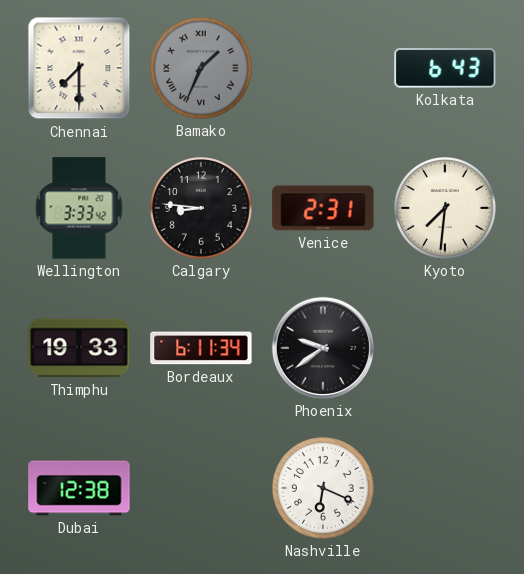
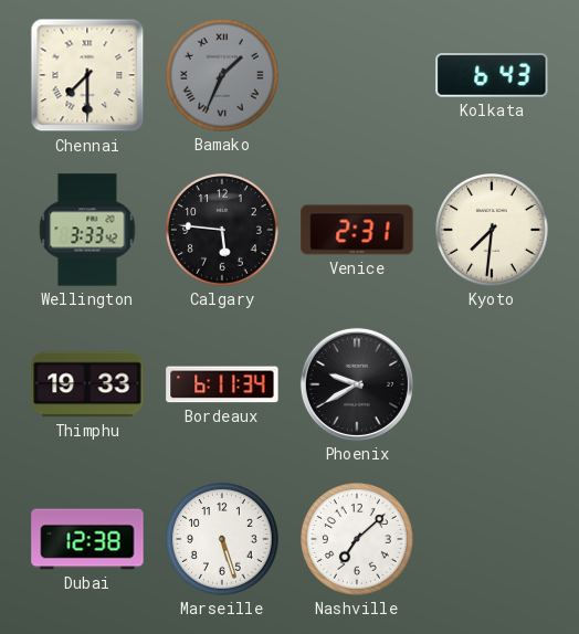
Calgary: 8:46 -> 5:46
Phoenix: 9:39 -> 9:40
Marseille: none -> 5:27
Nashville: 6:19 -> 7:08
